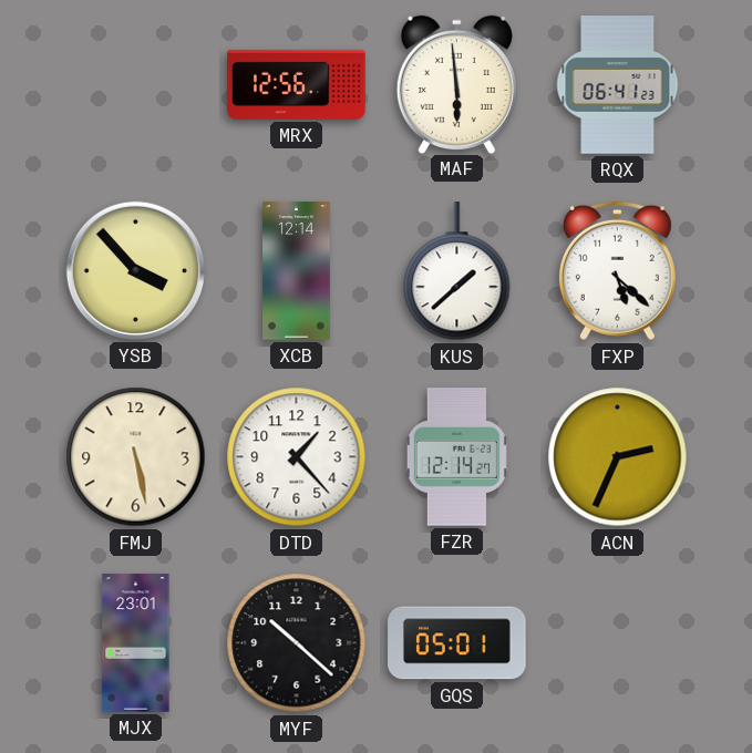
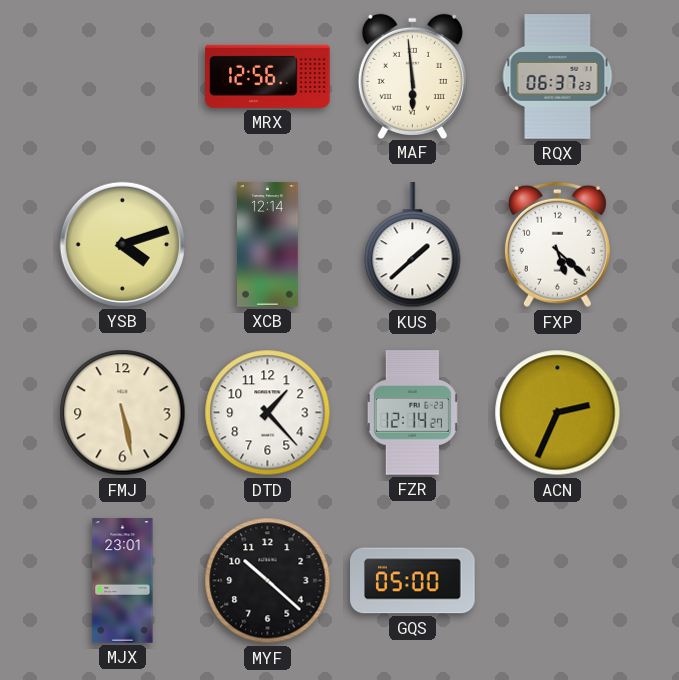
RQX: 06:41 -> 06:37
YSB: 3:53 -> 4:12
GQS: 05:01 -> 05:00
